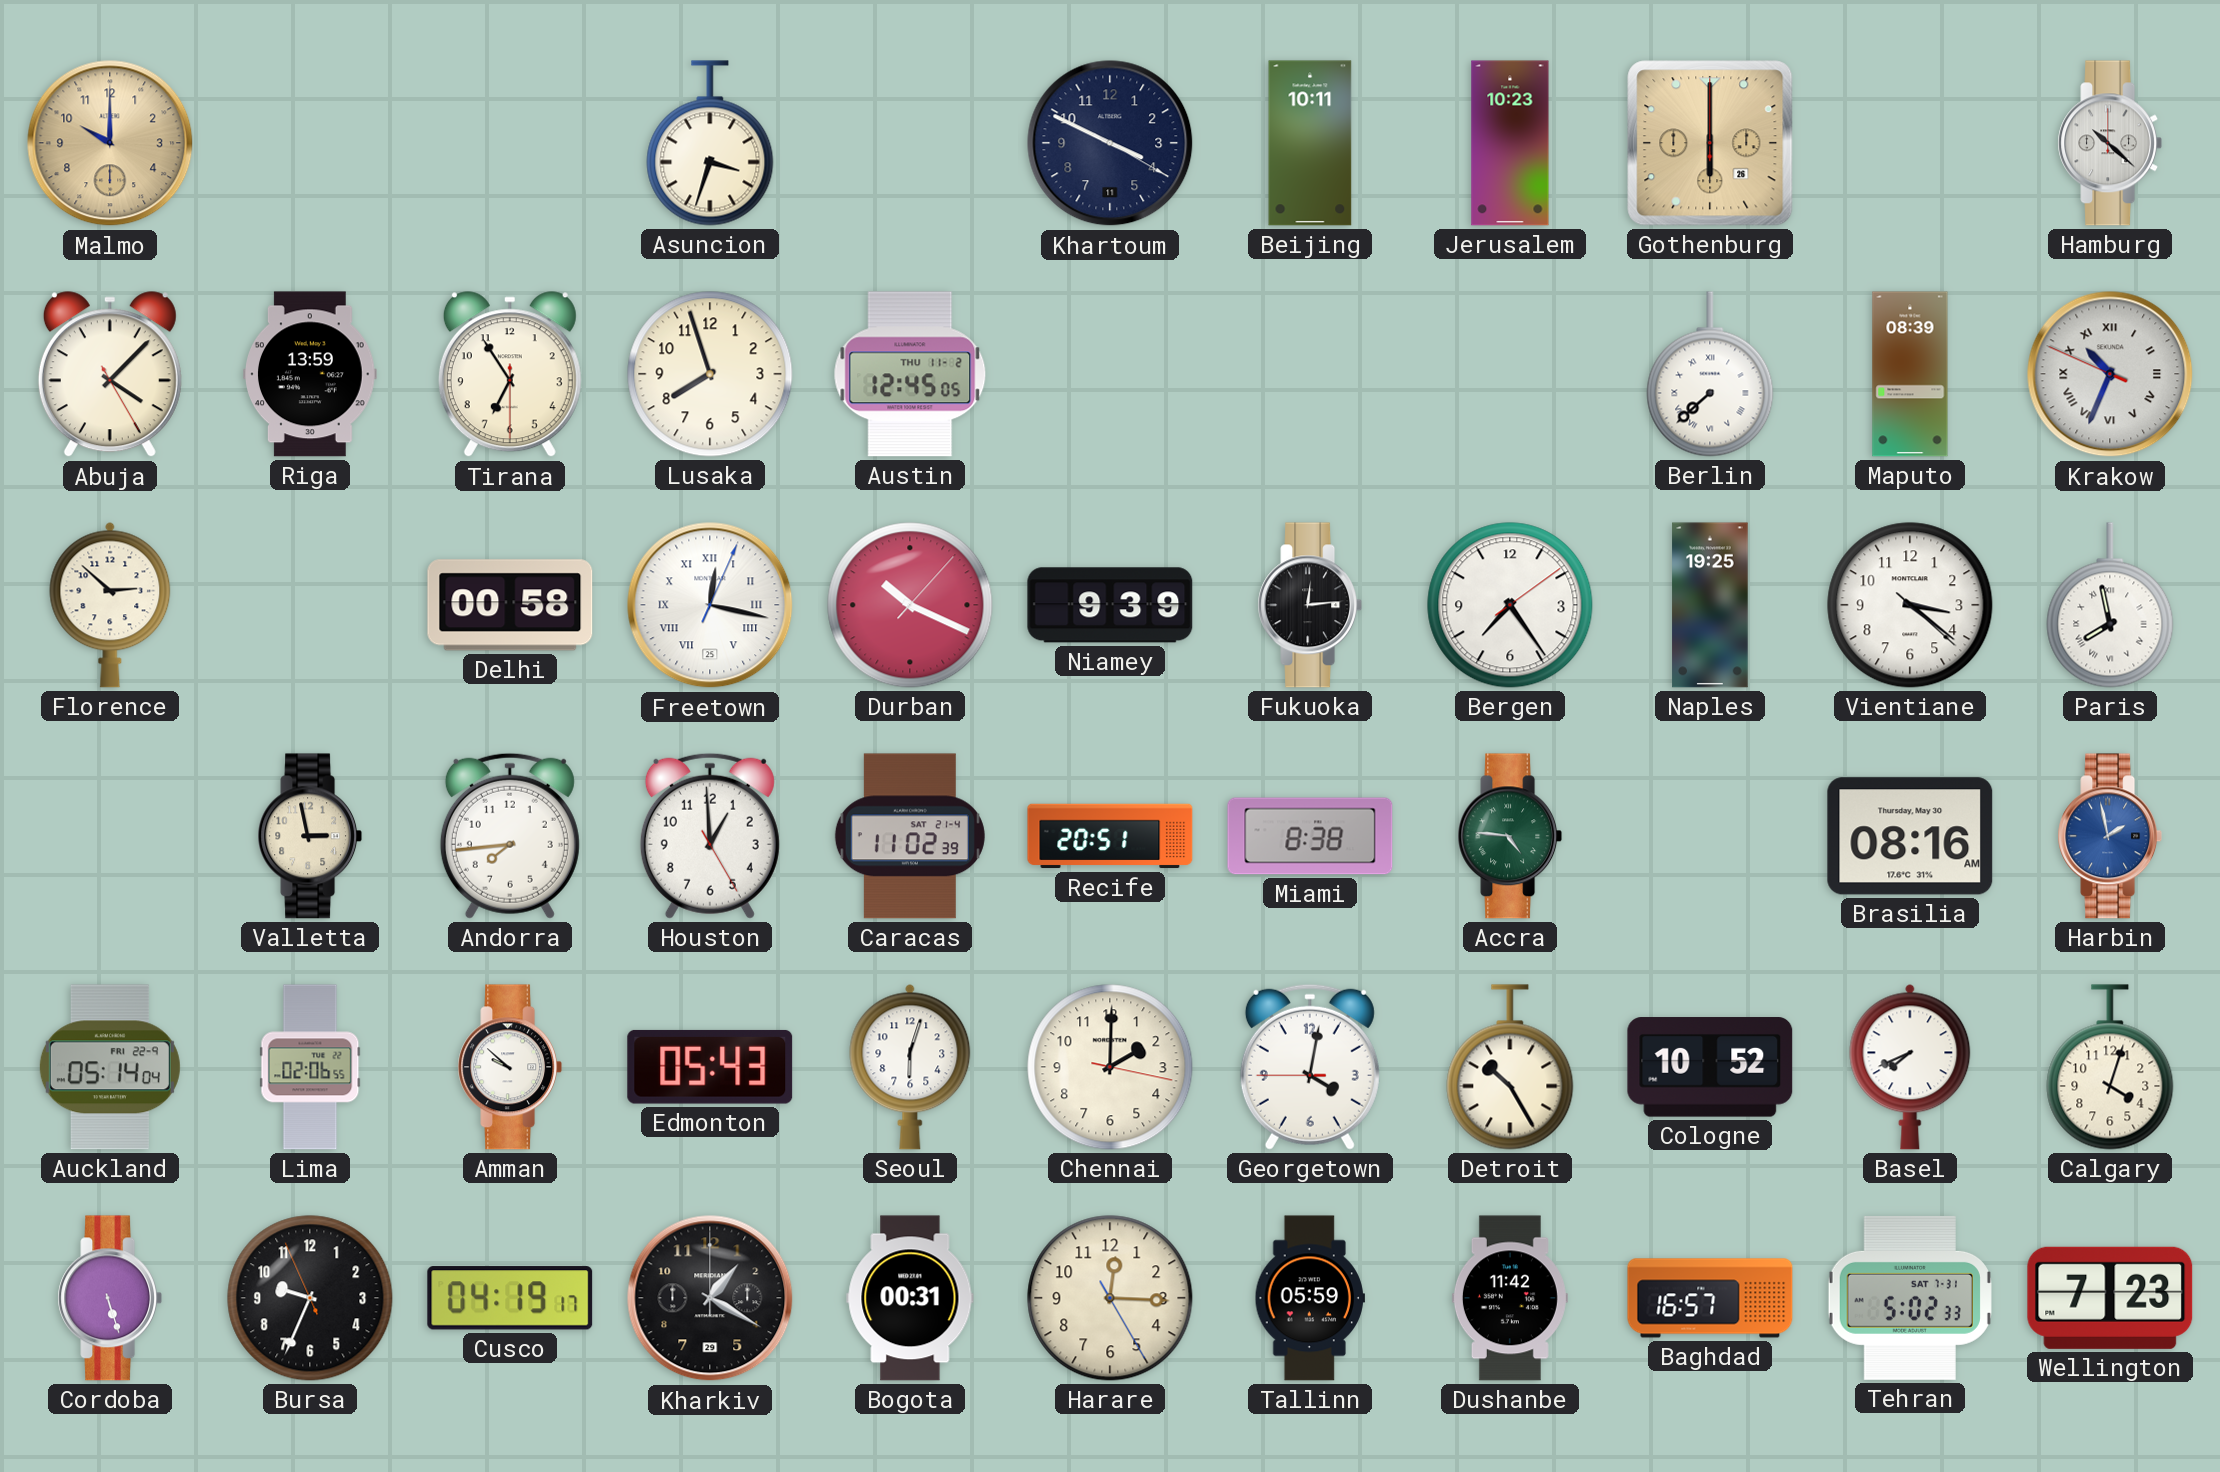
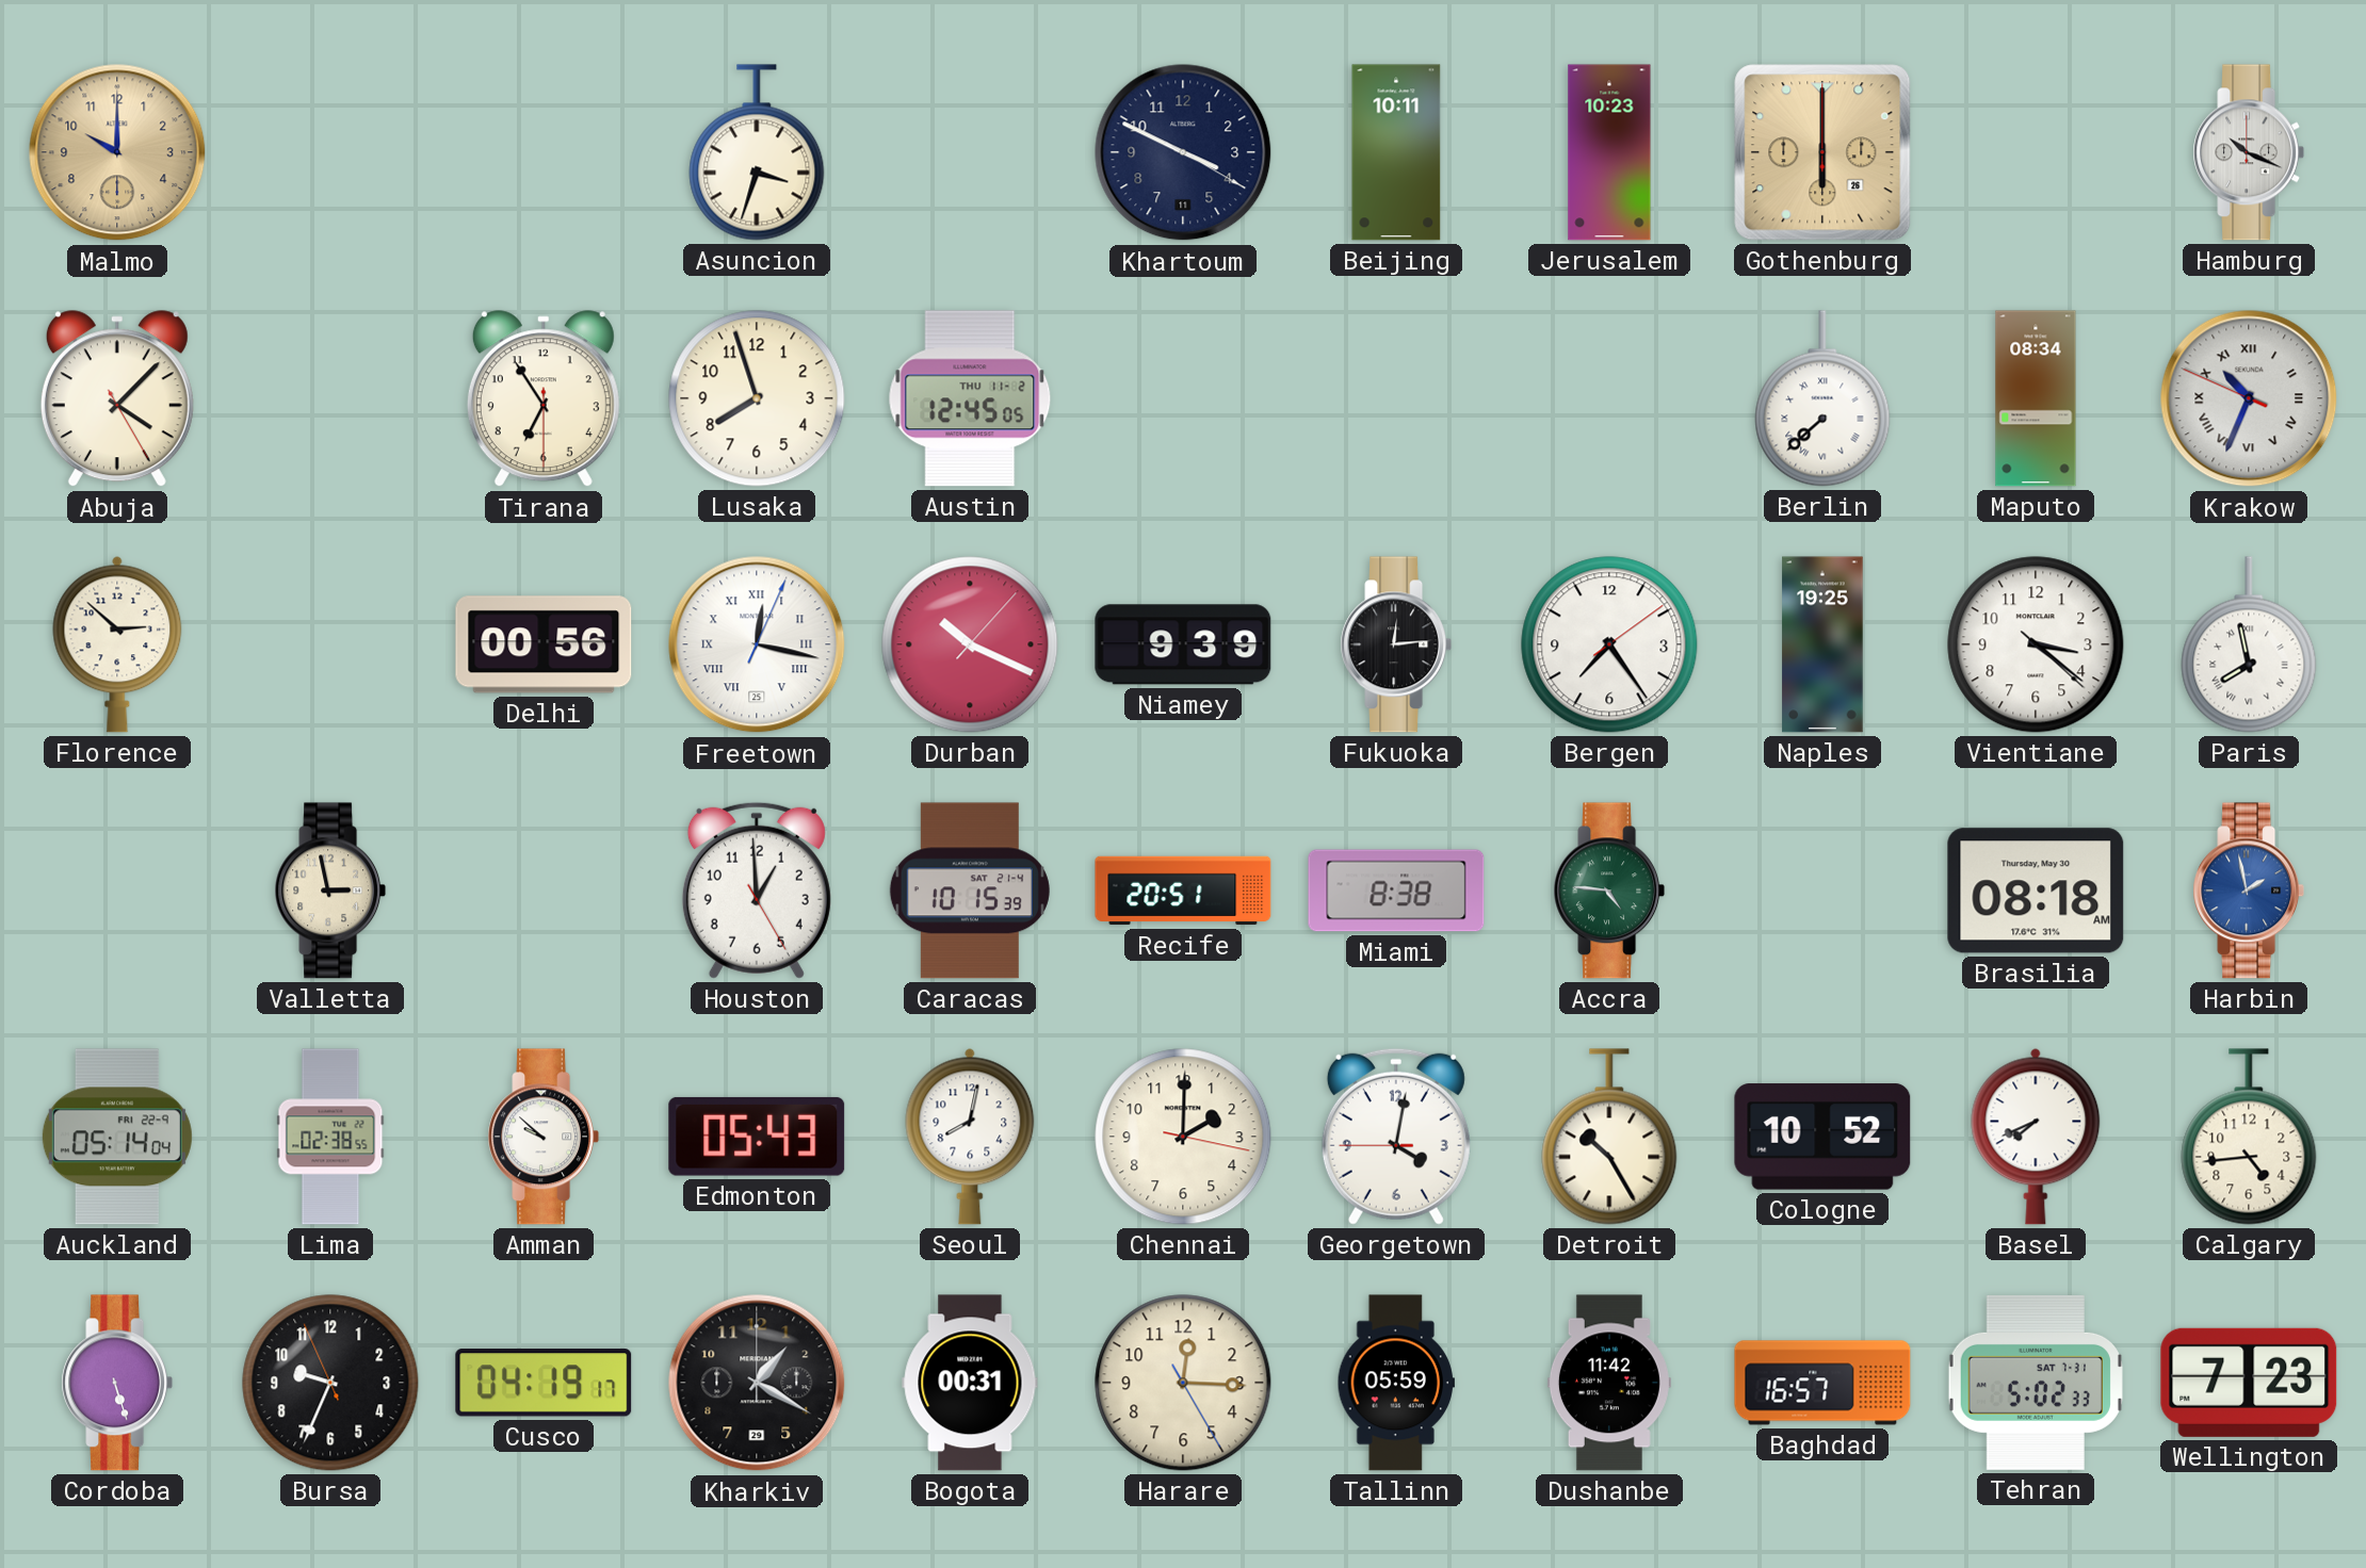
Hamburg: 10:22 -> 10:19
Riga: 13:59 -> none
Maputo: 08:39 -> 08:34
Delhi: 00:58 -> 00:56
Andorra: 7:44 -> none
Caracas: 11:02 -> 10:15
Brasilia: 08:16 -> 08:18
Lima: 02:06 -> 02:38
Seoul: 6:03 -> 8:02
Calgary: 4:03 -> 4:44
